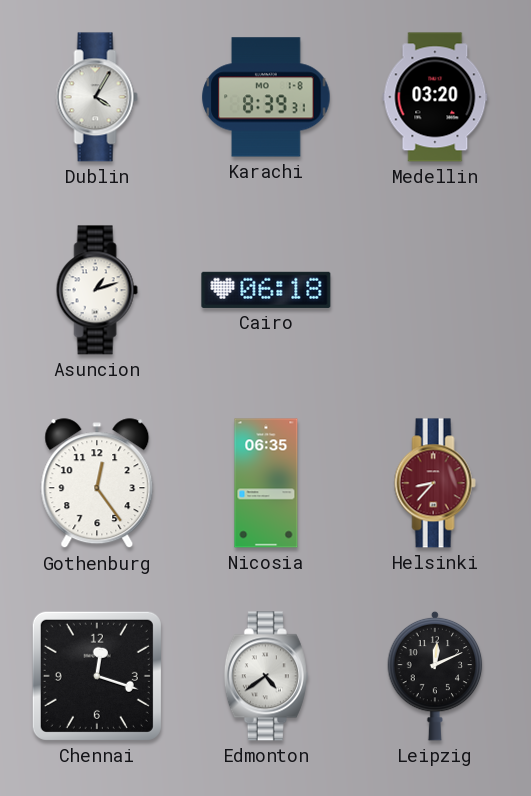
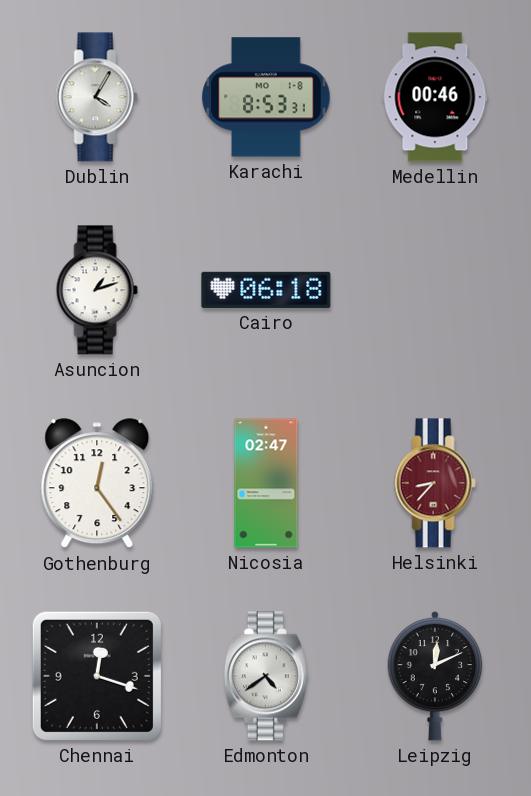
Karachi: 8:39 -> 8:53
Medellin: 03:20 -> 00:46
Nicosia: 06:35 -> 02:47
